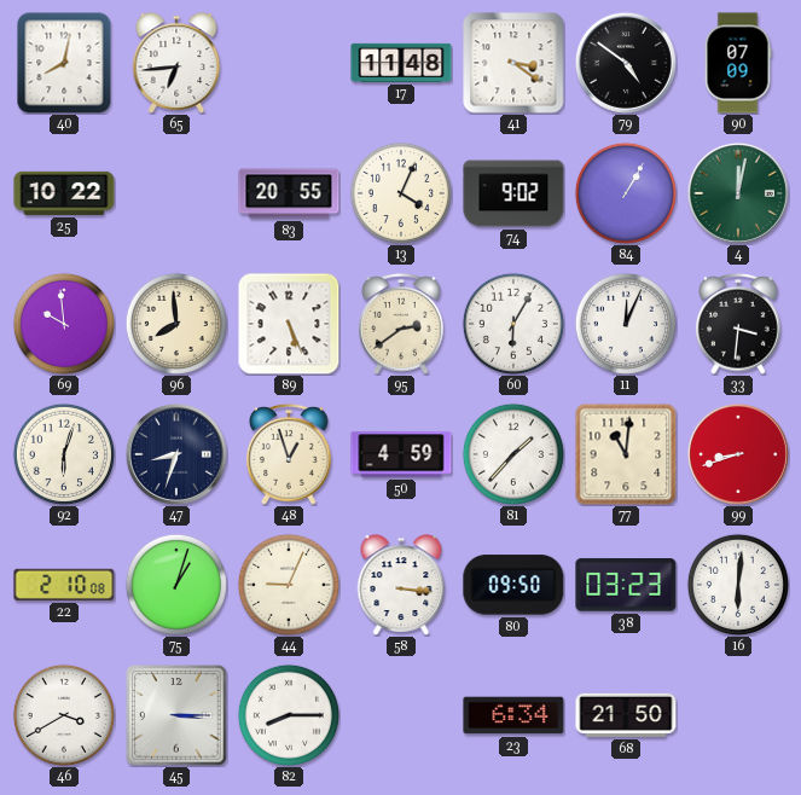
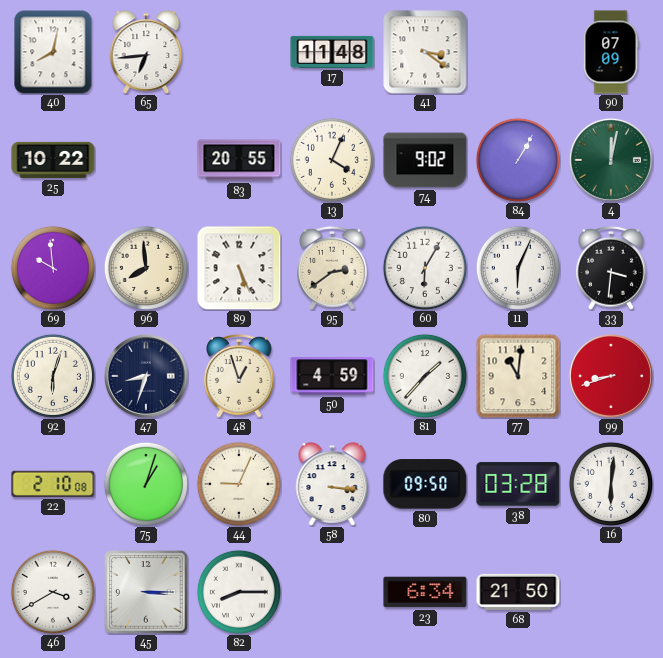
79: 4:51 -> none
11: 12:04 -> 6:04
38: 03:23 -> 03:28
